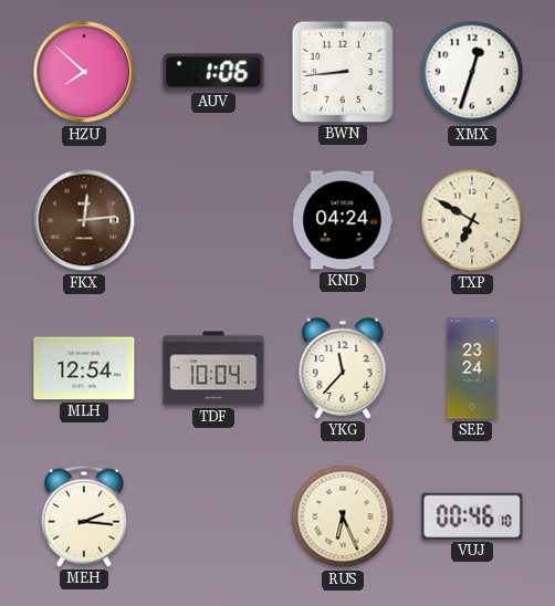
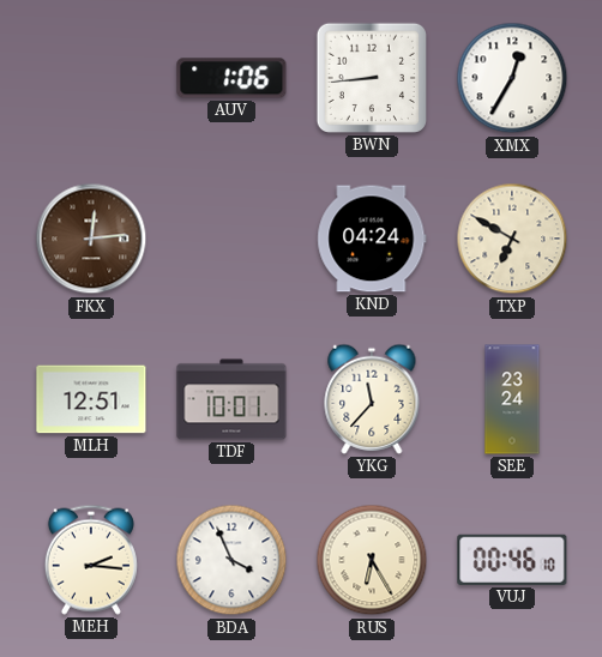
HZU: 7:52 -> none
XMX: 12:33 -> 12:35
MLH: 12:54 -> 12:51
TDF: 10:04 -> 10:01
BDA: none -> 3:56
RUS: 6:26 -> 6:25
